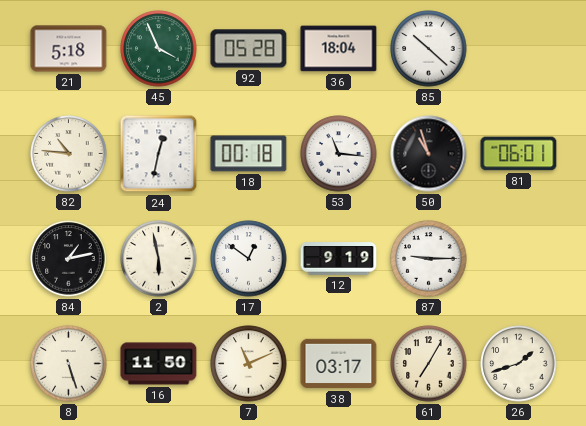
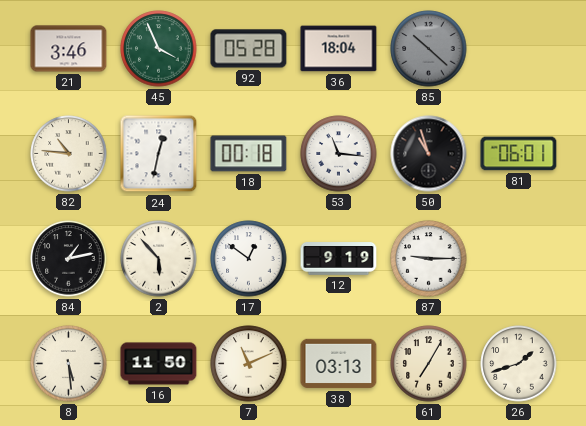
21: 5:18 -> 3:46
85 dial: white -> grey
2: 5:58 -> 5:53
8: 5:27 -> 5:29
38: 03:17 -> 03:13
